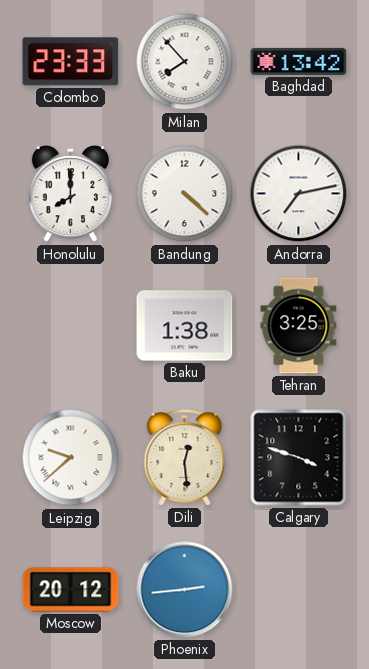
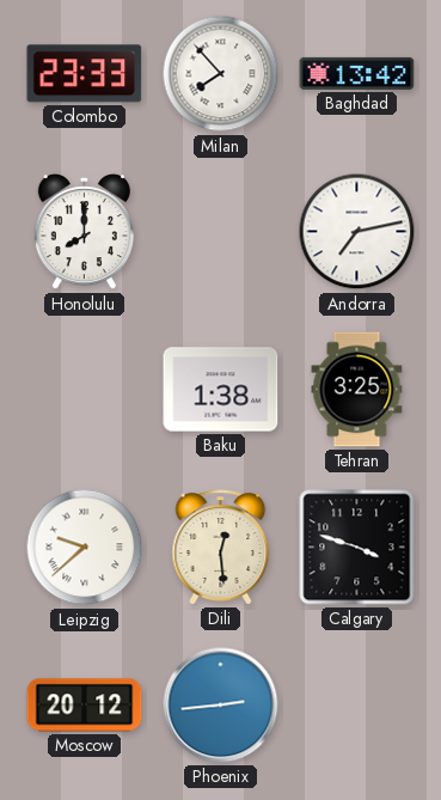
Bandung: 4:22 -> none
